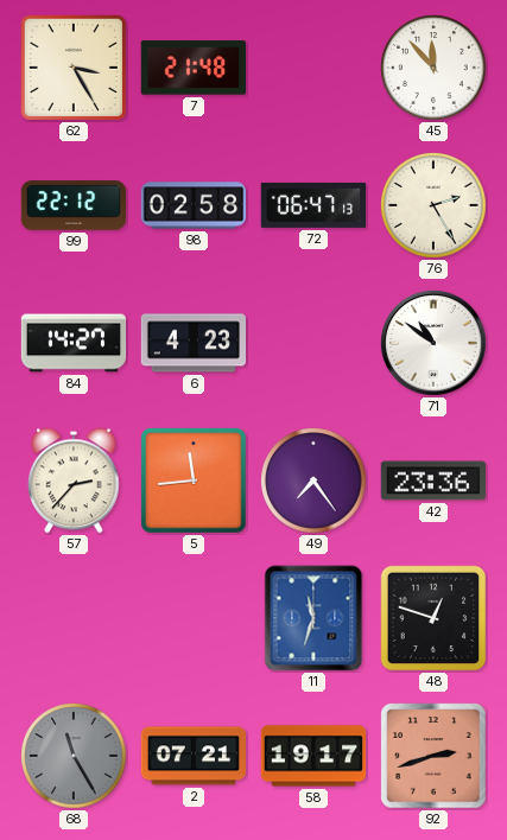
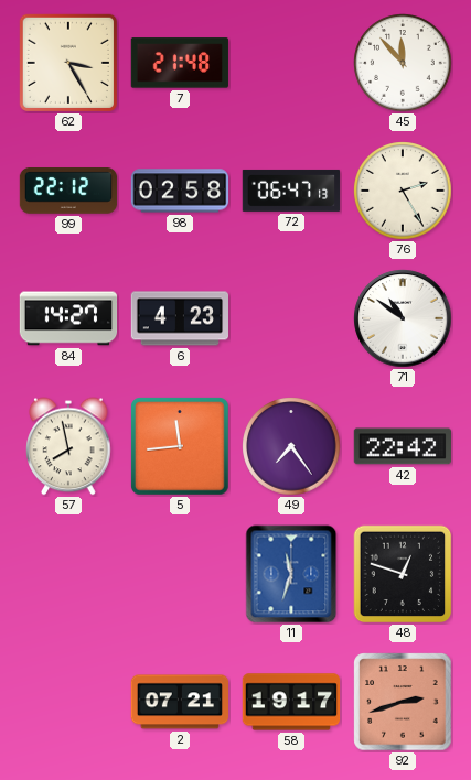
57: 2:37 -> 7:58
42: 23:36 -> 22:42
68: 11:25 -> none
